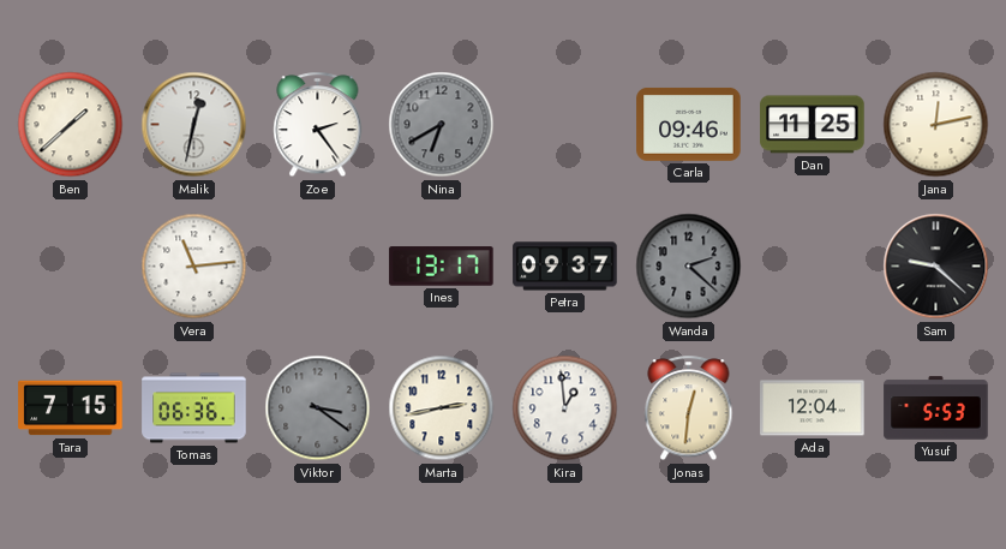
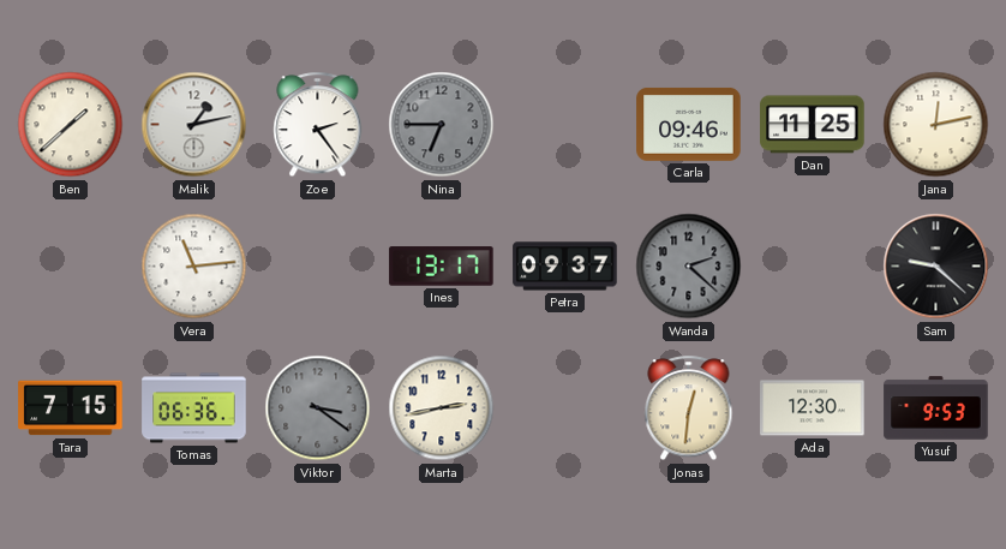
Malik: 12:32 -> 1:13
Nina: 6:40 -> 6:45
Kira: 12:59 -> none
Ada: 12:04 -> 12:30
Yusuf: 5:53 -> 9:53
